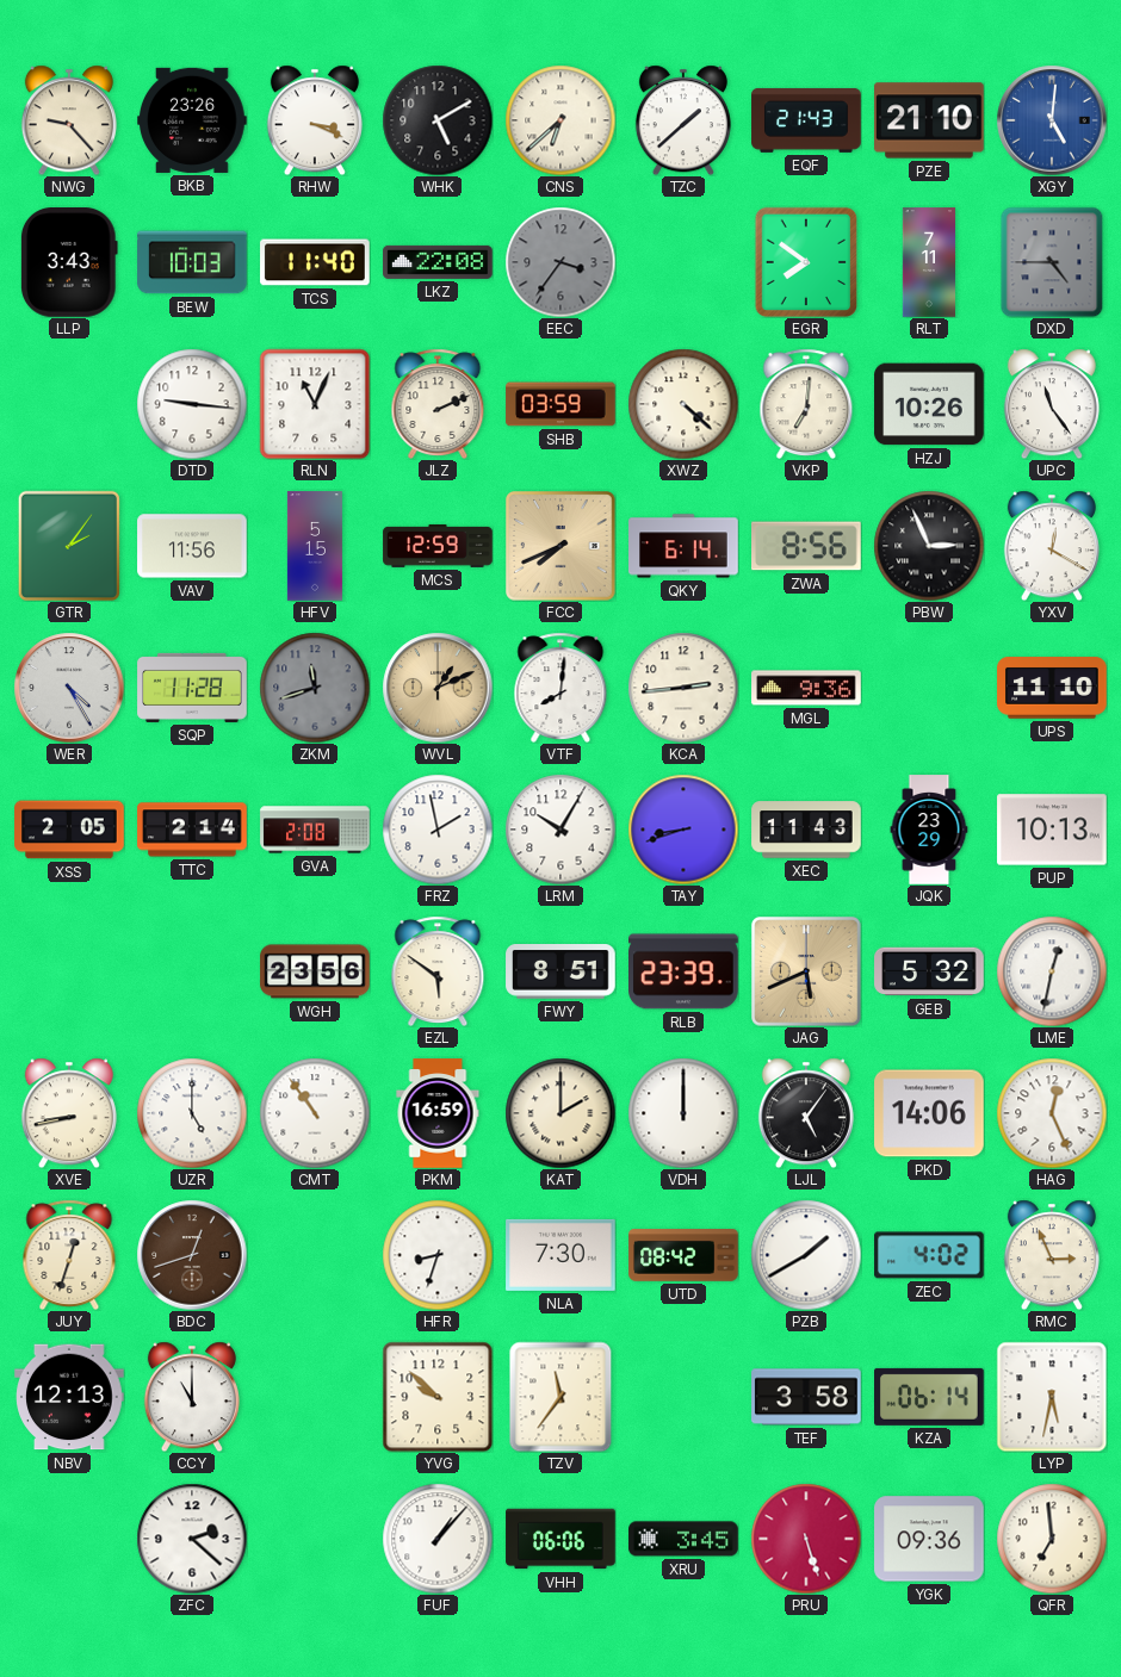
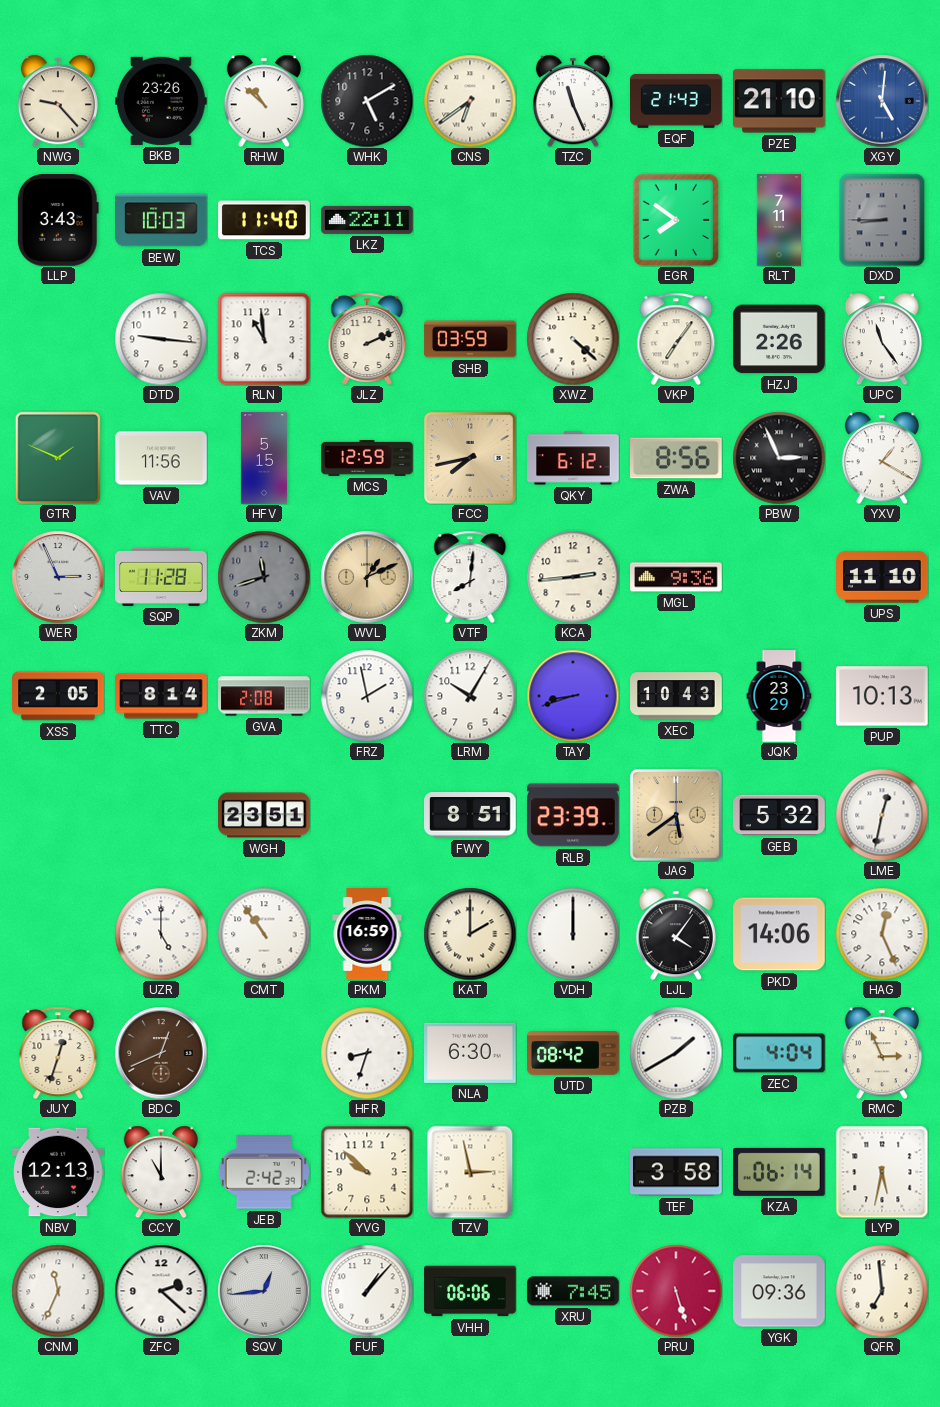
RHW: 3:19 -> 10:52
CNS: 6:38 -> 6:39
TZC: 1:38 -> 11:26
LKZ: 22:08 -> 22:11
EEC: 3:36 -> none
DXD: 4:45 -> 8:45
RLN: 11:04 -> 10:59
VKP: 7:01 -> 7:06
HZJ: 10:26 -> 2:26
GTR: 2:06 -> 1:49
FCC: 7:41 -> 7:43
QKY: 6:14 -> 6:12
YXV: 12:20 -> 1:20
WER: 4:25 -> 2:56
TTC: 2:14 -> 8:14
XEC: 11:43 -> 10:43
WGH: 23:56 -> 23:51
EZL: 5:51 -> none
JAG: 5:41 -> 5:39
XVE: 8:43 -> none
LJL: 5:06 -> 4:06
BDC: 12:42 -> 12:41
NLA: 7:30 -> 6:30
ZEC: 4:02 -> 4:04
JEB: none -> 2:42
TZV: 11:36 -> 2:58
CNM: none -> 11:34
SQV: none -> 12:44
XRU: 3:45 -> 7:45
